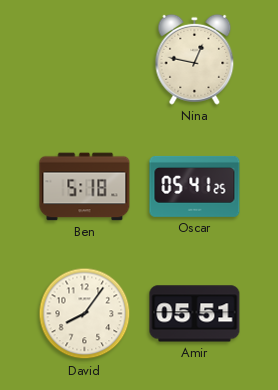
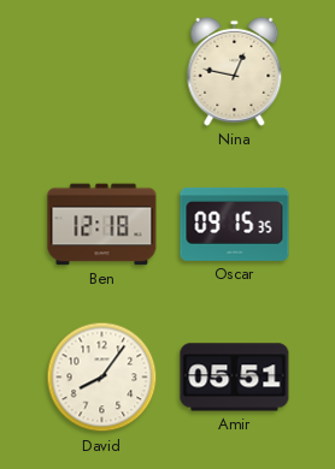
Ben: 5:18 -> 12:18
Oscar: 05:41 -> 09:15
